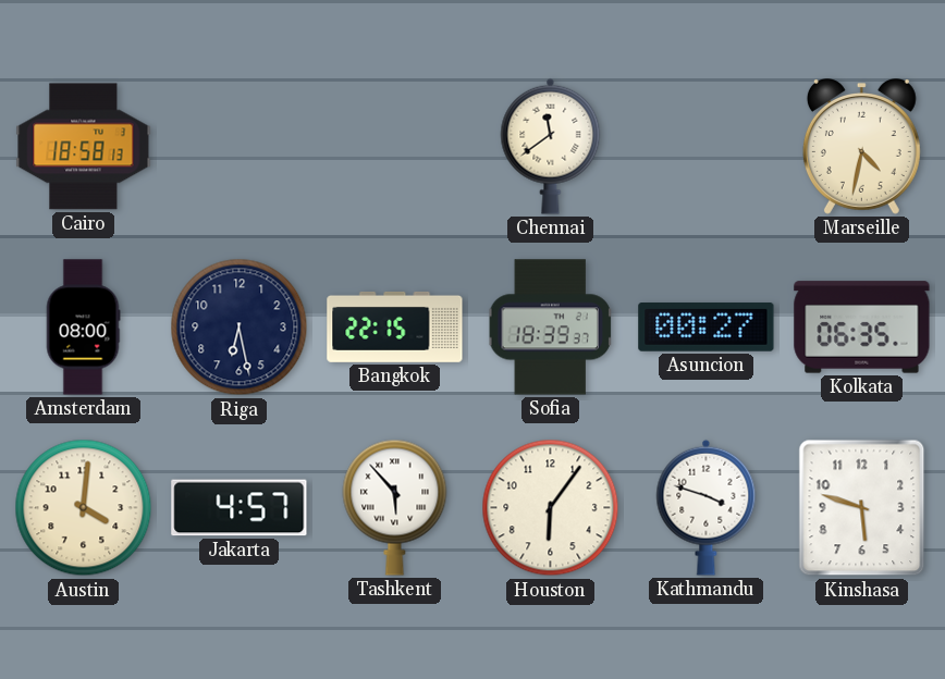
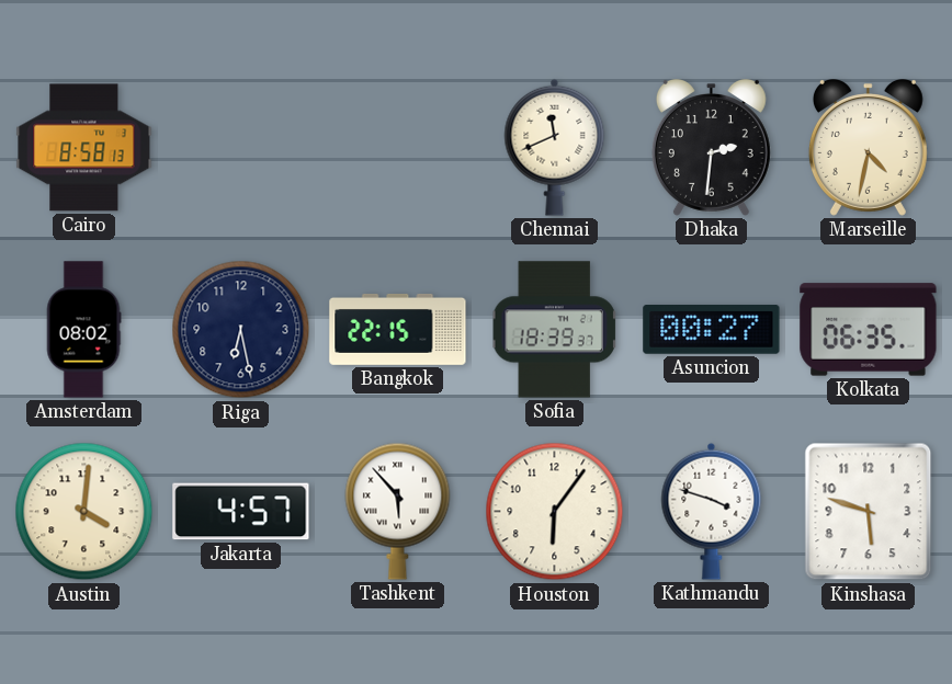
Cairo: 18:58 -> 8:58
Chennai: 11:39 -> 11:41
Dhaka: none -> 2:31
Amsterdam: 08:00 -> 08:02
